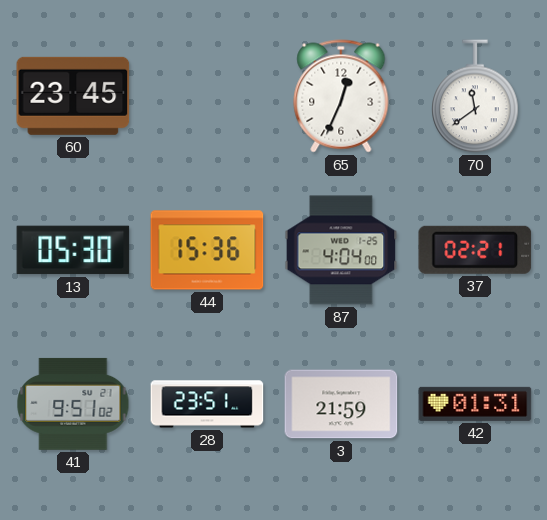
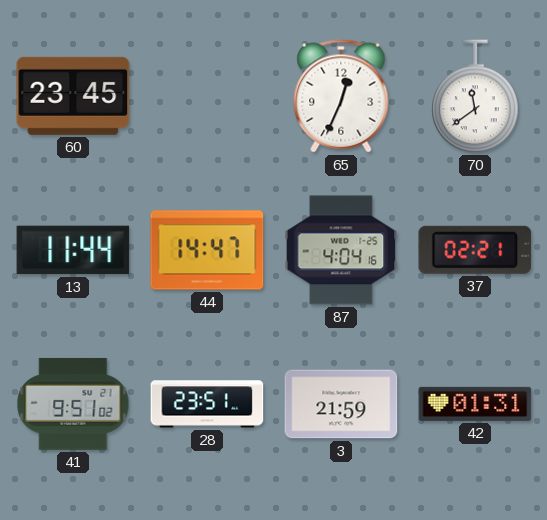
13: 05:30 -> 11:44
44: 15:36 -> 14:47
87: 4:04:00 -> 4:04:16
